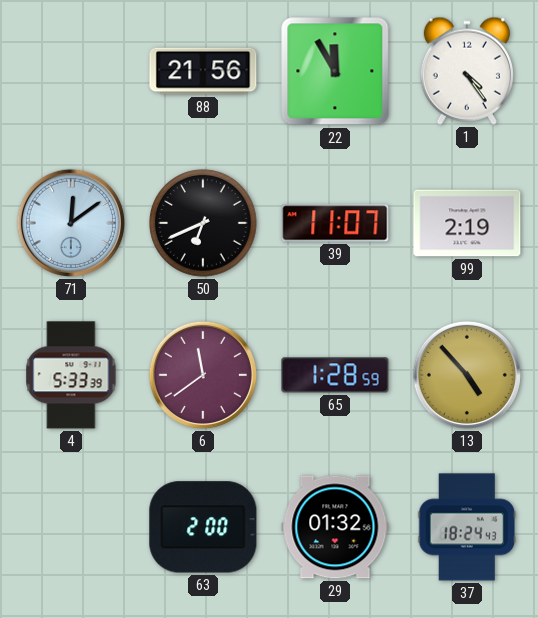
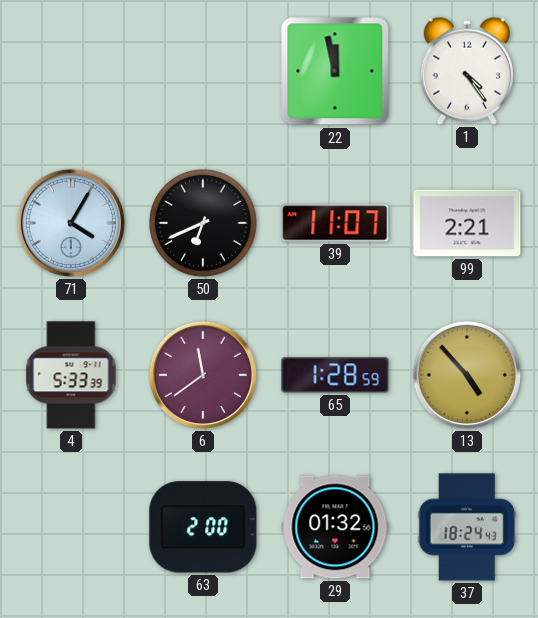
88: 21:56 -> none
22: 11:55 -> 11:58
71: 12:09 -> 4:05
99: 2:19 -> 2:21
